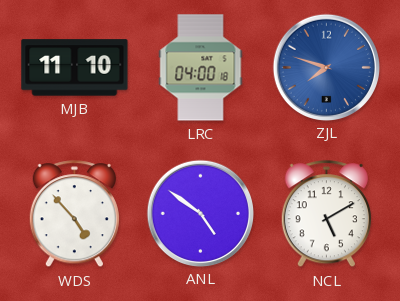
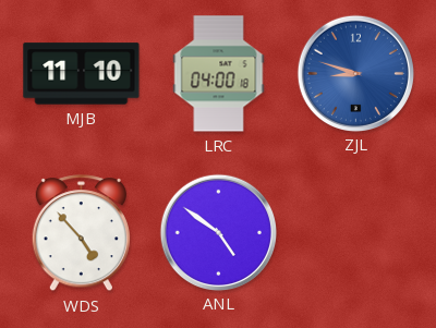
ZJL: 7:48 -> 8:48
NCL: 5:10 -> none
